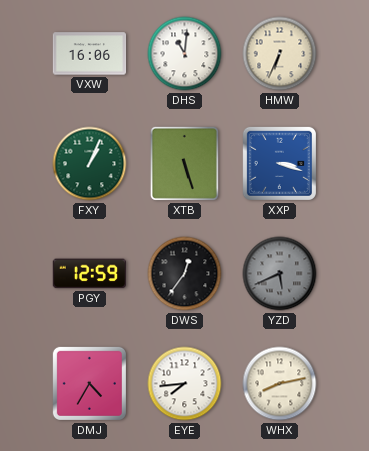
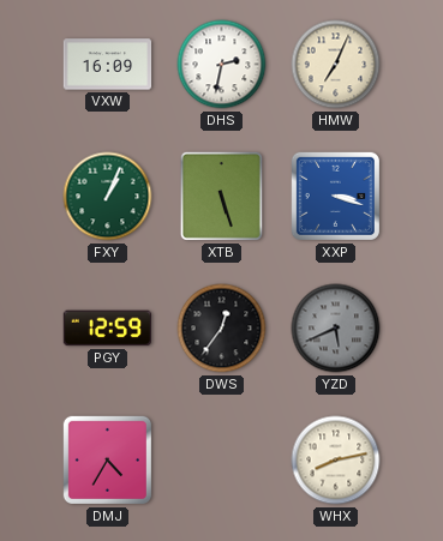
VXW: 16:06 -> 16:09
DHS: 11:01 -> 2:32
HMW: 6:34 -> 7:04
EYE: 7:44 -> none
